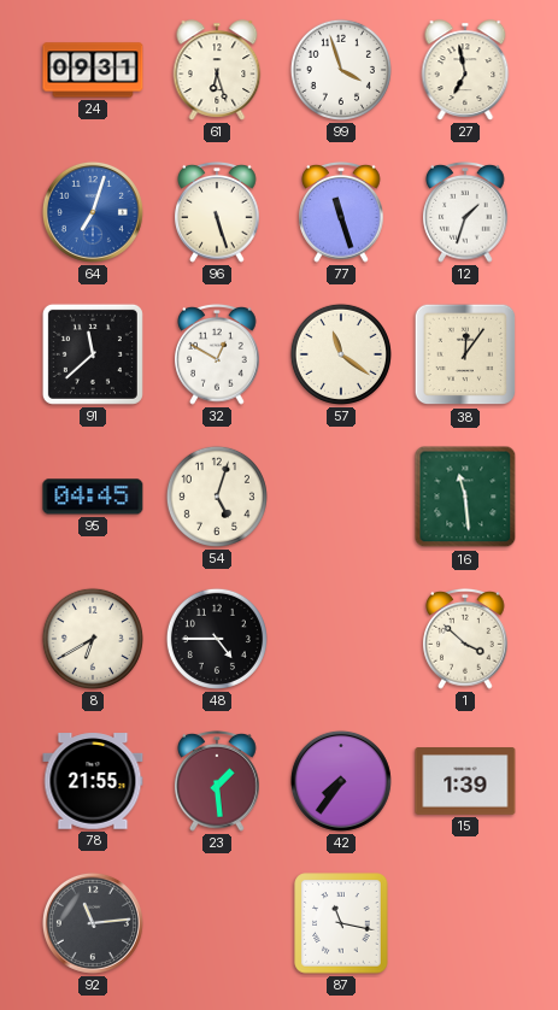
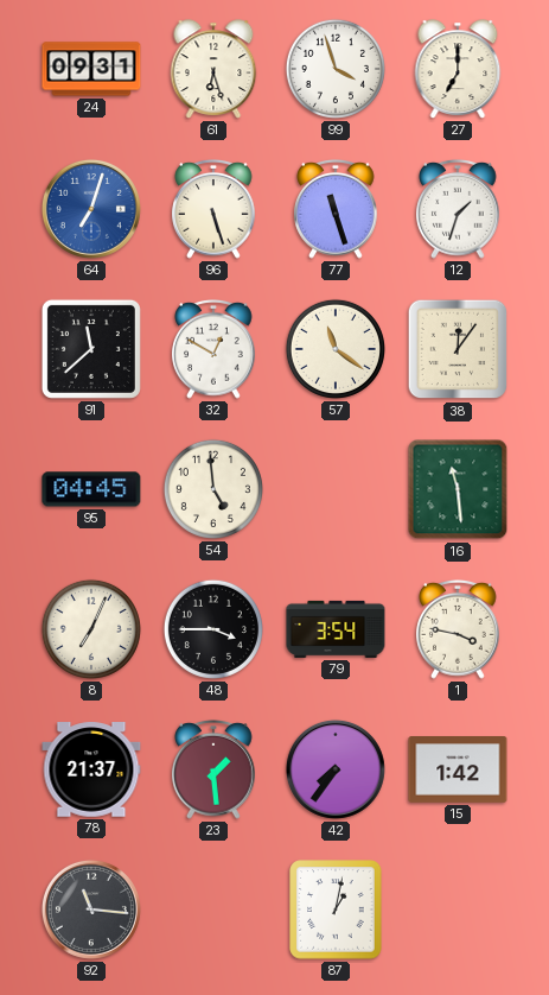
27: 6:58 -> 7:00
54: 5:03 -> 4:59
8: 6:40 -> 7:04
48: 4:45 -> 3:45
79: none -> 3:54
1: 3:52 -> 3:47
78: 21:55 -> 21:37
15: 1:39 -> 1:42
92: 11:14 -> 11:16
87: 11:17 -> 1:02
